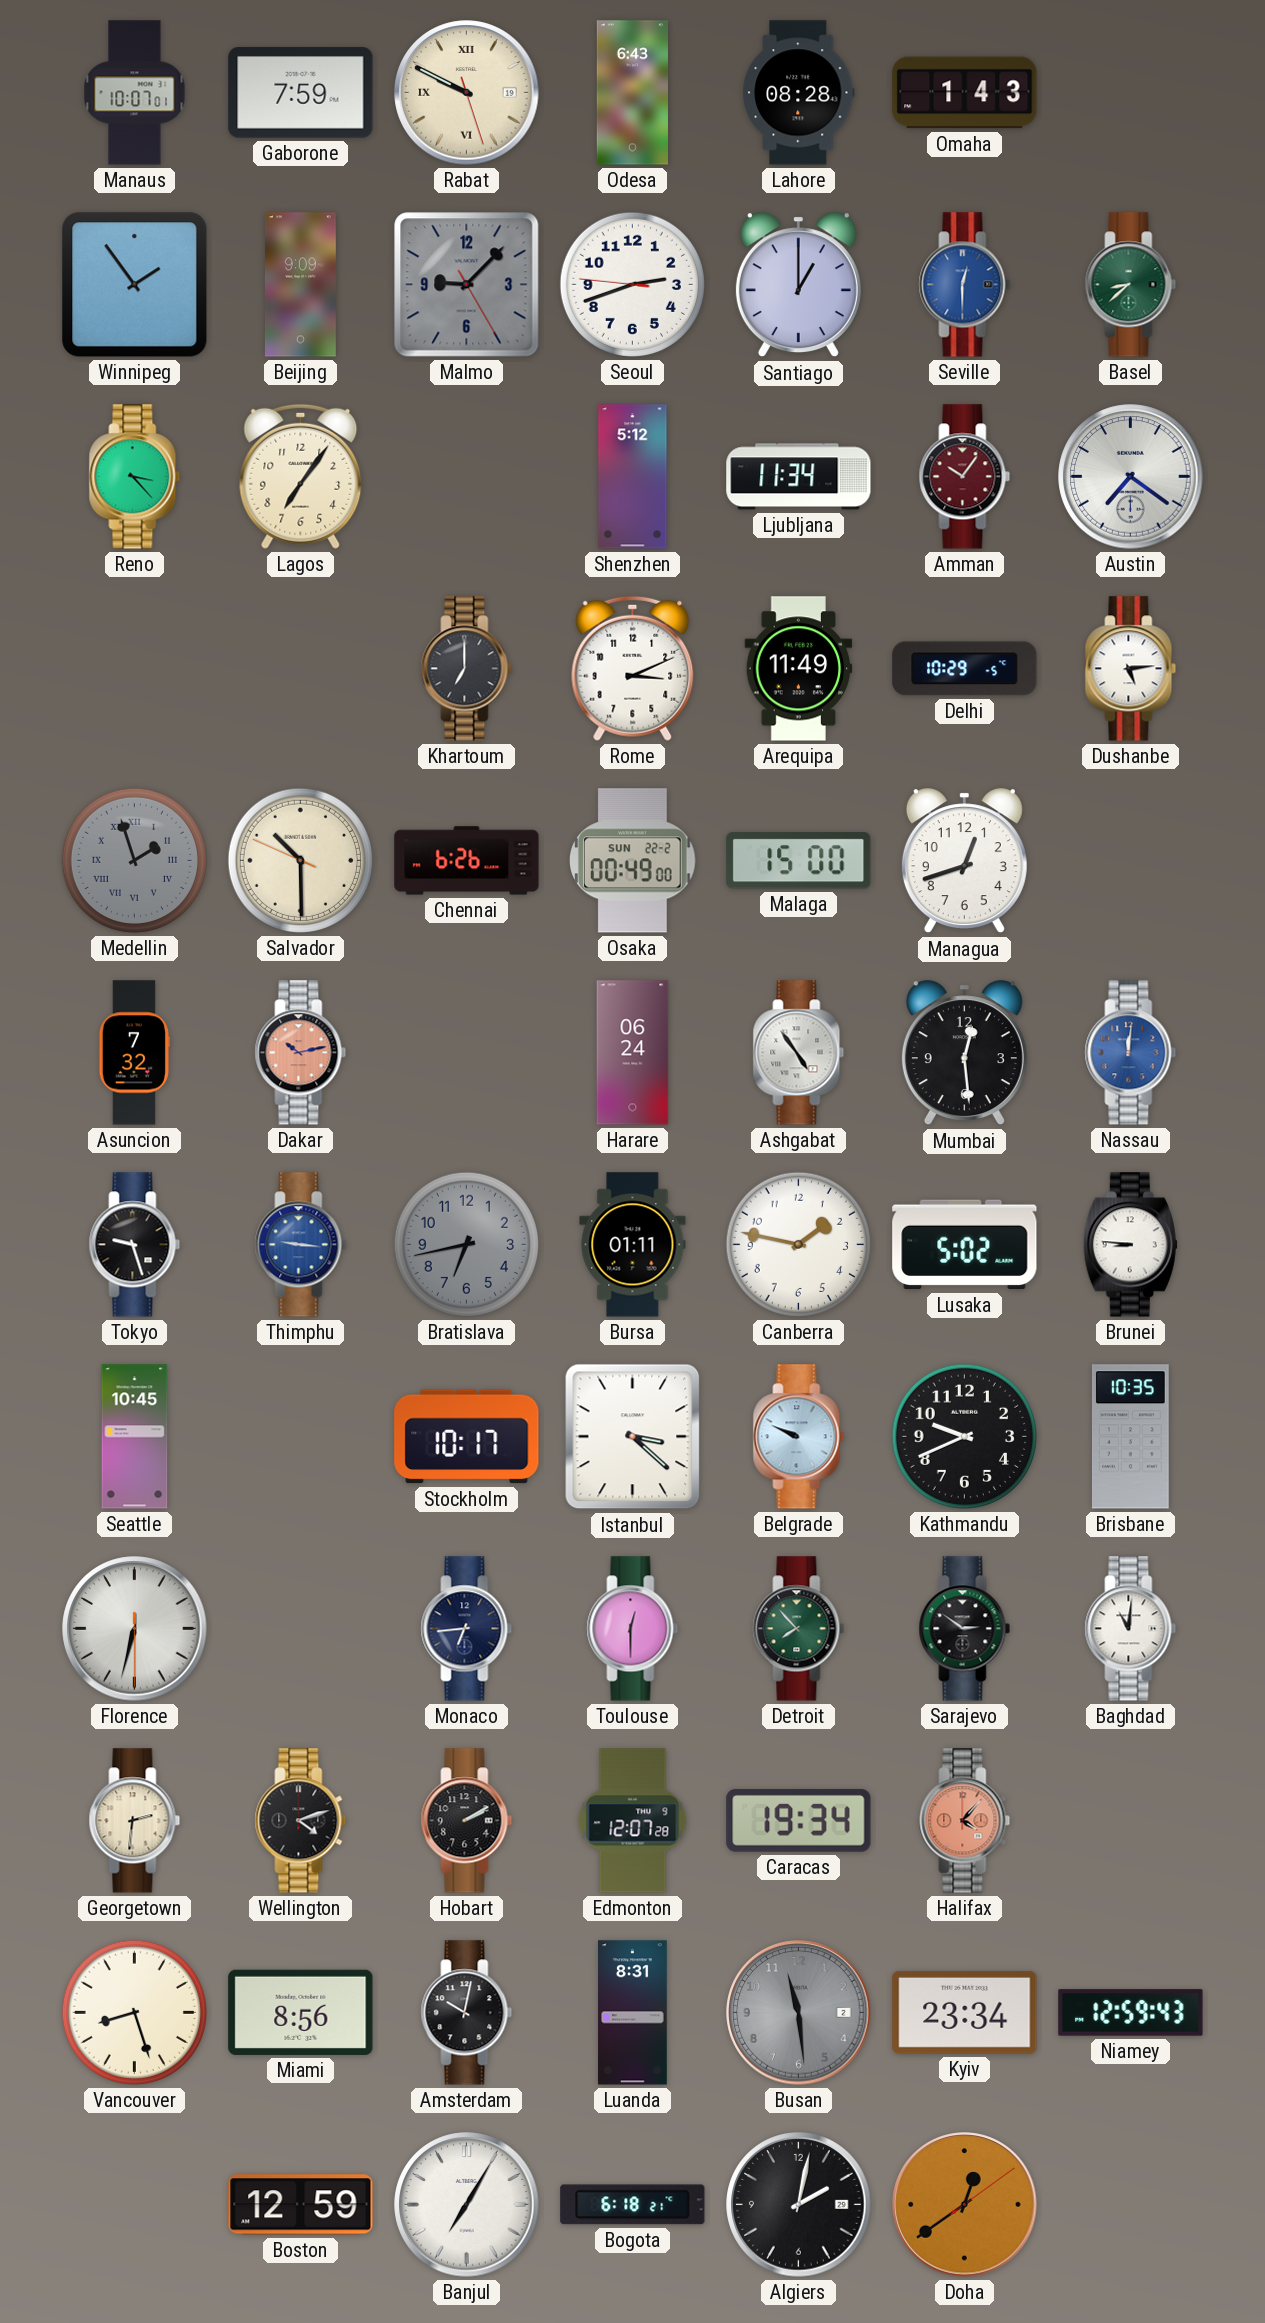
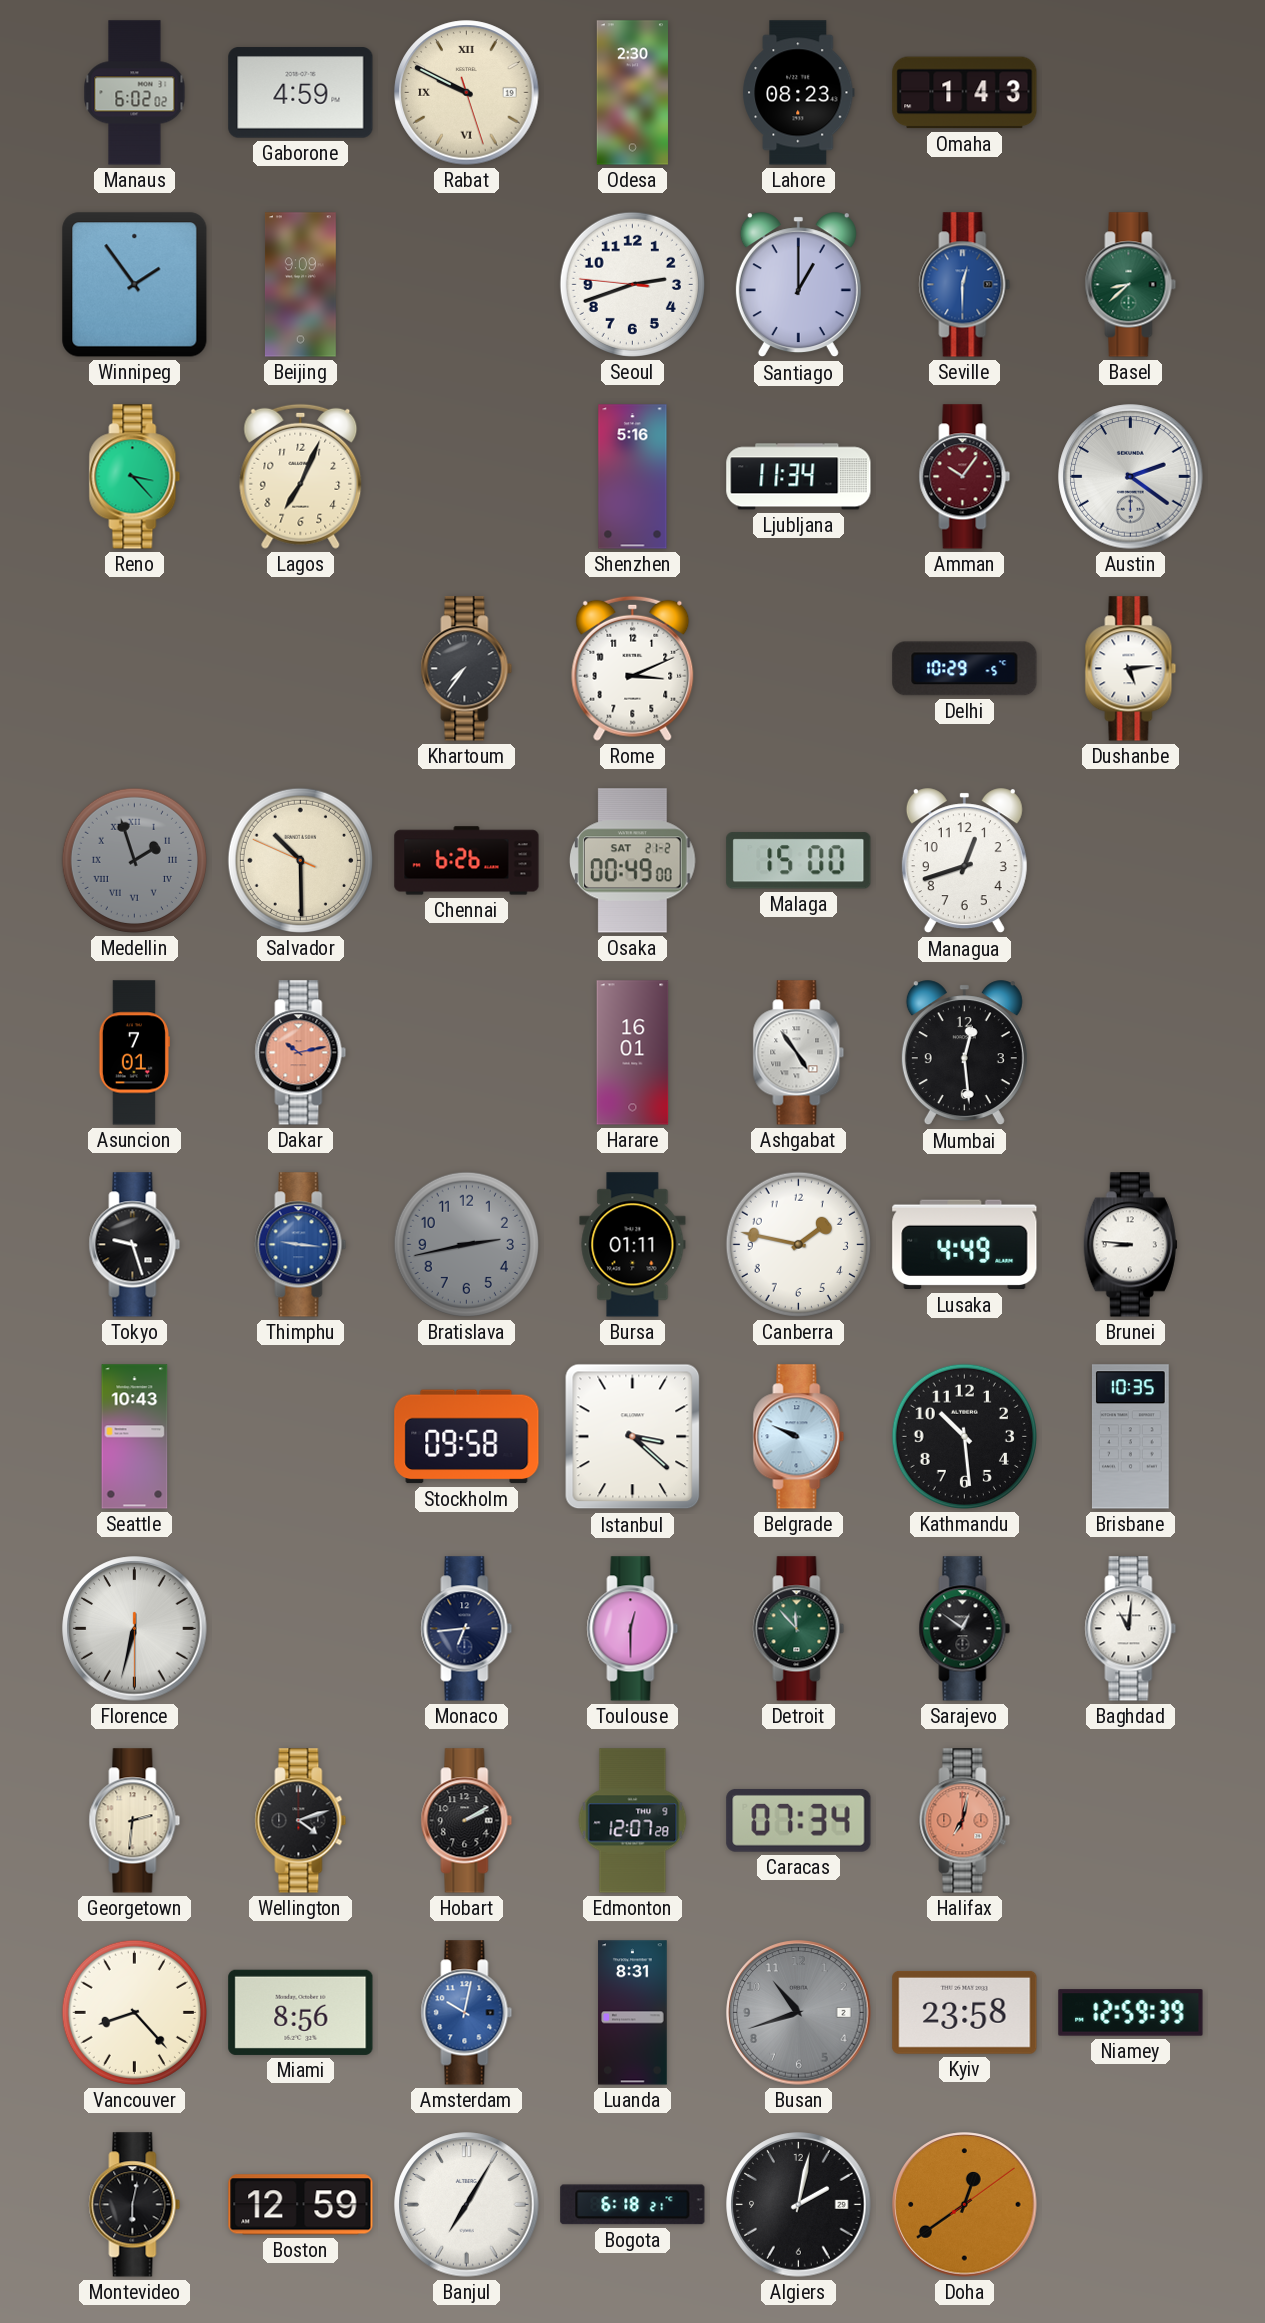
Manaus: 10:07 -> 6:02
Gaborone: 7:59 -> 4:59
Odesa: 6:43 -> 2:30
Lahore: 08:28 -> 08:23
Malmo: 9:07 -> none
Lagos: 7:06 -> 7:04
Shenzhen: 5:12 -> 5:16
Austin: 7:21 -> 2:21
Khartoum: 7:00 -> 7:36
Arequipa: 11:49 -> none
Osaka date: SUN 22-2 -> SAT 21-2
Asuncion: 7:32 -> 7:01
Harare: 06:24 -> 16:01
Nassau: 12:01 -> none
Bratislava: 6:43 -> 2:43
Lusaka: 5:02 -> 4:49
Seattle: 10:45 -> 10:43
Stockholm: 10:17 -> 09:58
Kathmandu: 9:41 -> 10:29
Detroit: 7:53 -> 11:53
Sarajevo: 2:51 -> 12:51
Caracas: 19:34 -> 07:34
Halifax: 4:07 -> 7:02
Vancouver: 8:27 -> 8:23
Amsterdam dial: black -> blue
Busan: 11:29 -> 10:42
Kyiv: 23:34 -> 23:58
Niamey: 12:59:43 -> 12:59:39
Montevideo: none -> 6:02
